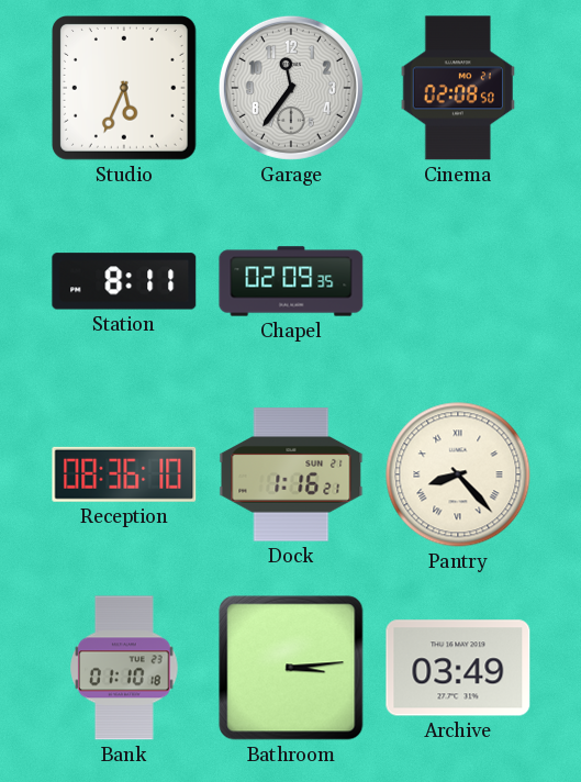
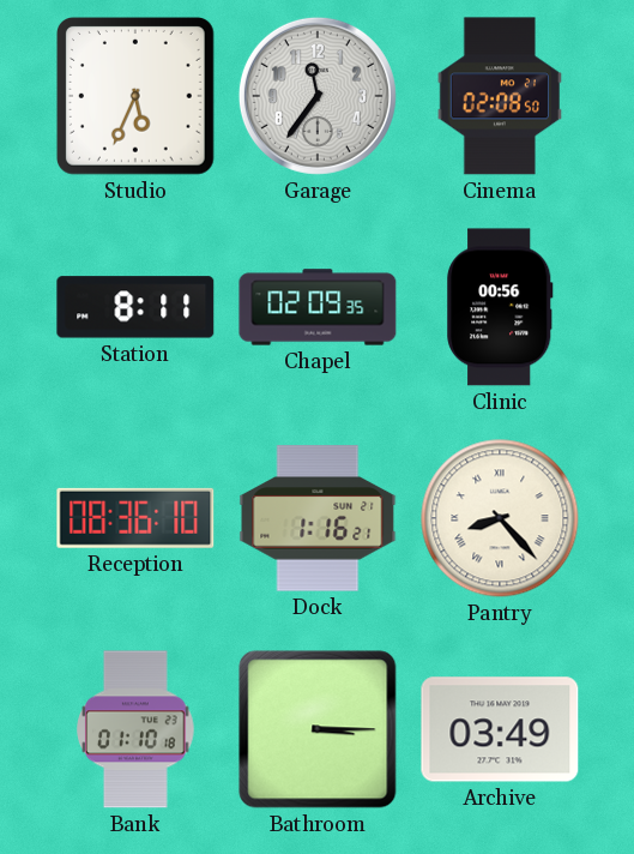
Clinic: none -> 00:56
Bathroom: 3:14 -> 3:15
